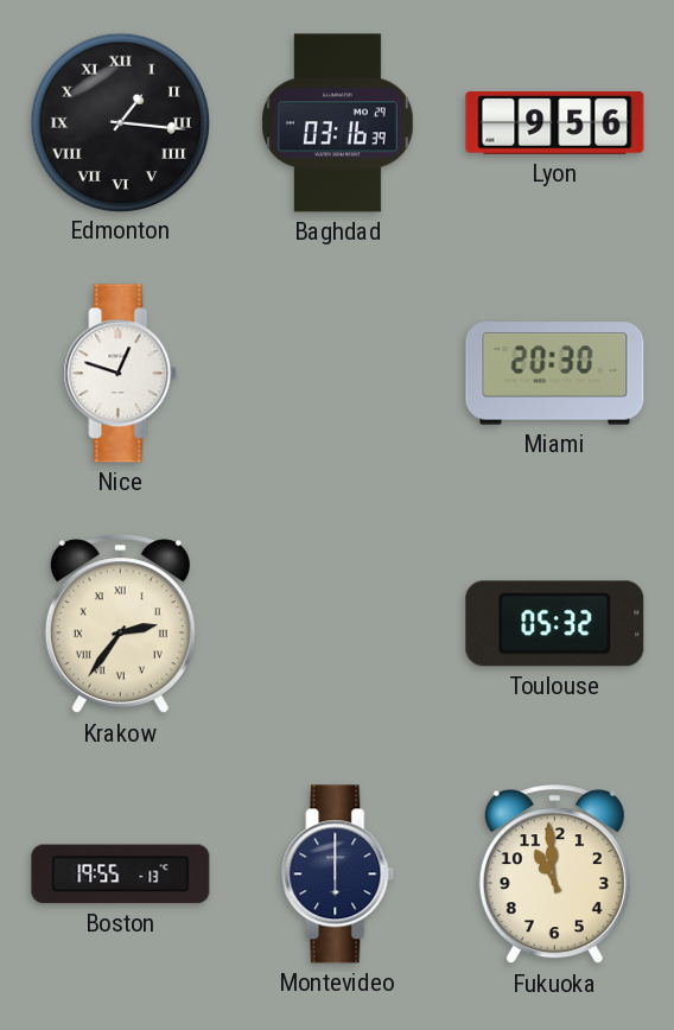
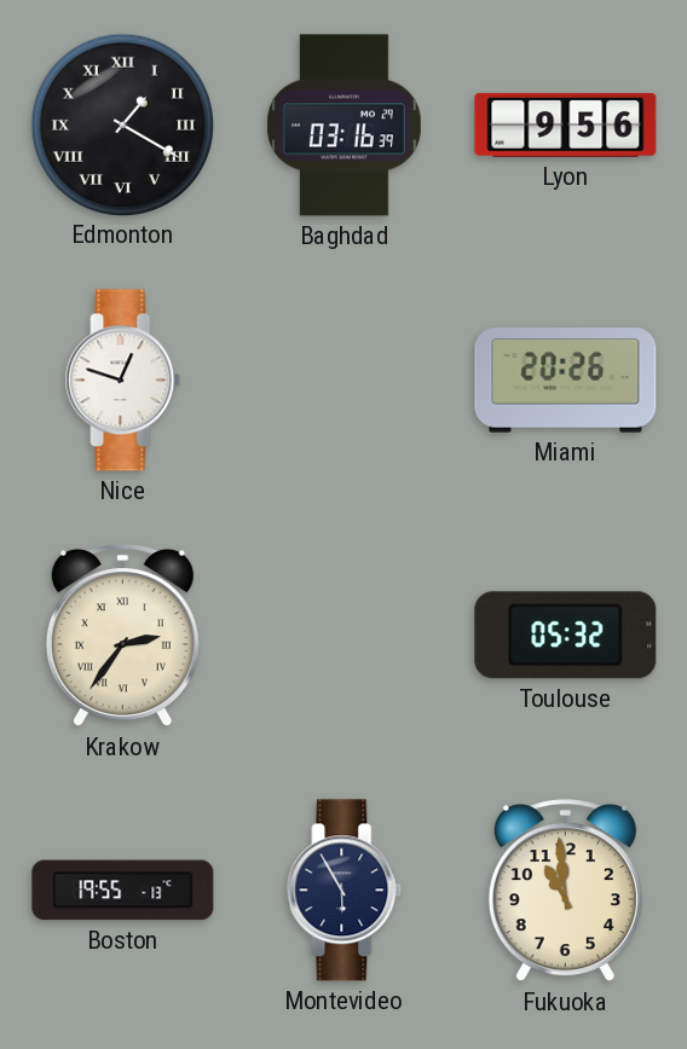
Edmonton: 1:16 -> 1:20
Miami: 20:30 -> 20:26
Montevideo: 6:00 -> 5:55
